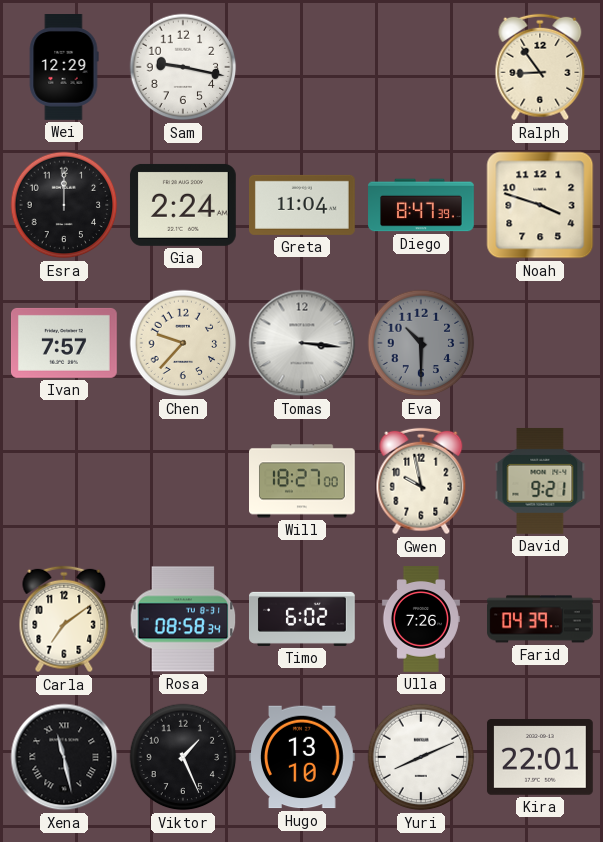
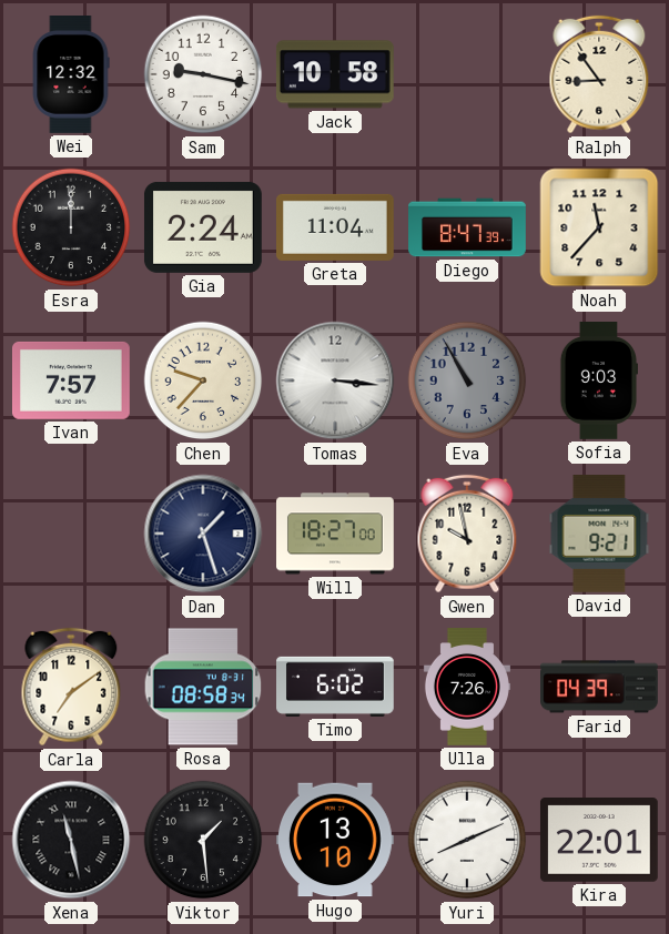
Wei: 12:29 -> 12:32
Jack: none -> 10:58
Noah: 3:48 -> 11:37
Eva: 10:30 -> 10:55
Sofia: none -> 9:03
Dan: none -> 1:27
Viktor: 1:26 -> 1:29
